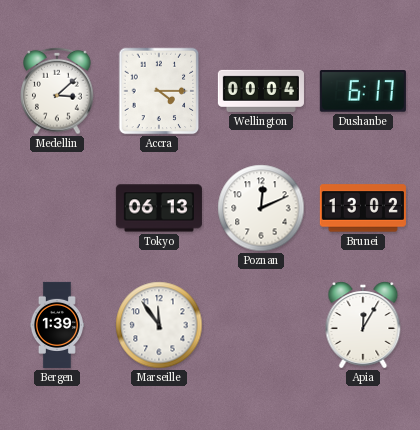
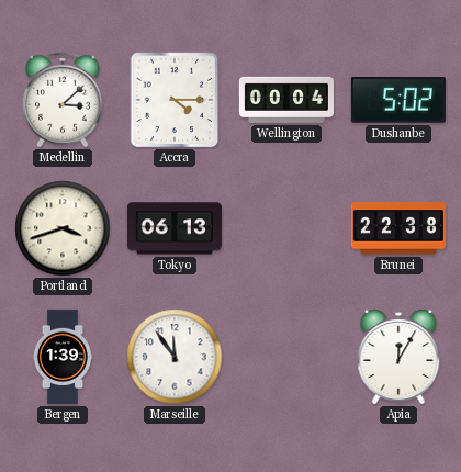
Dushanbe: 6:17 -> 5:02
Portland: none -> 3:42
Poznan: 12:11 -> none
Brunei: 13:02 -> 22:38
